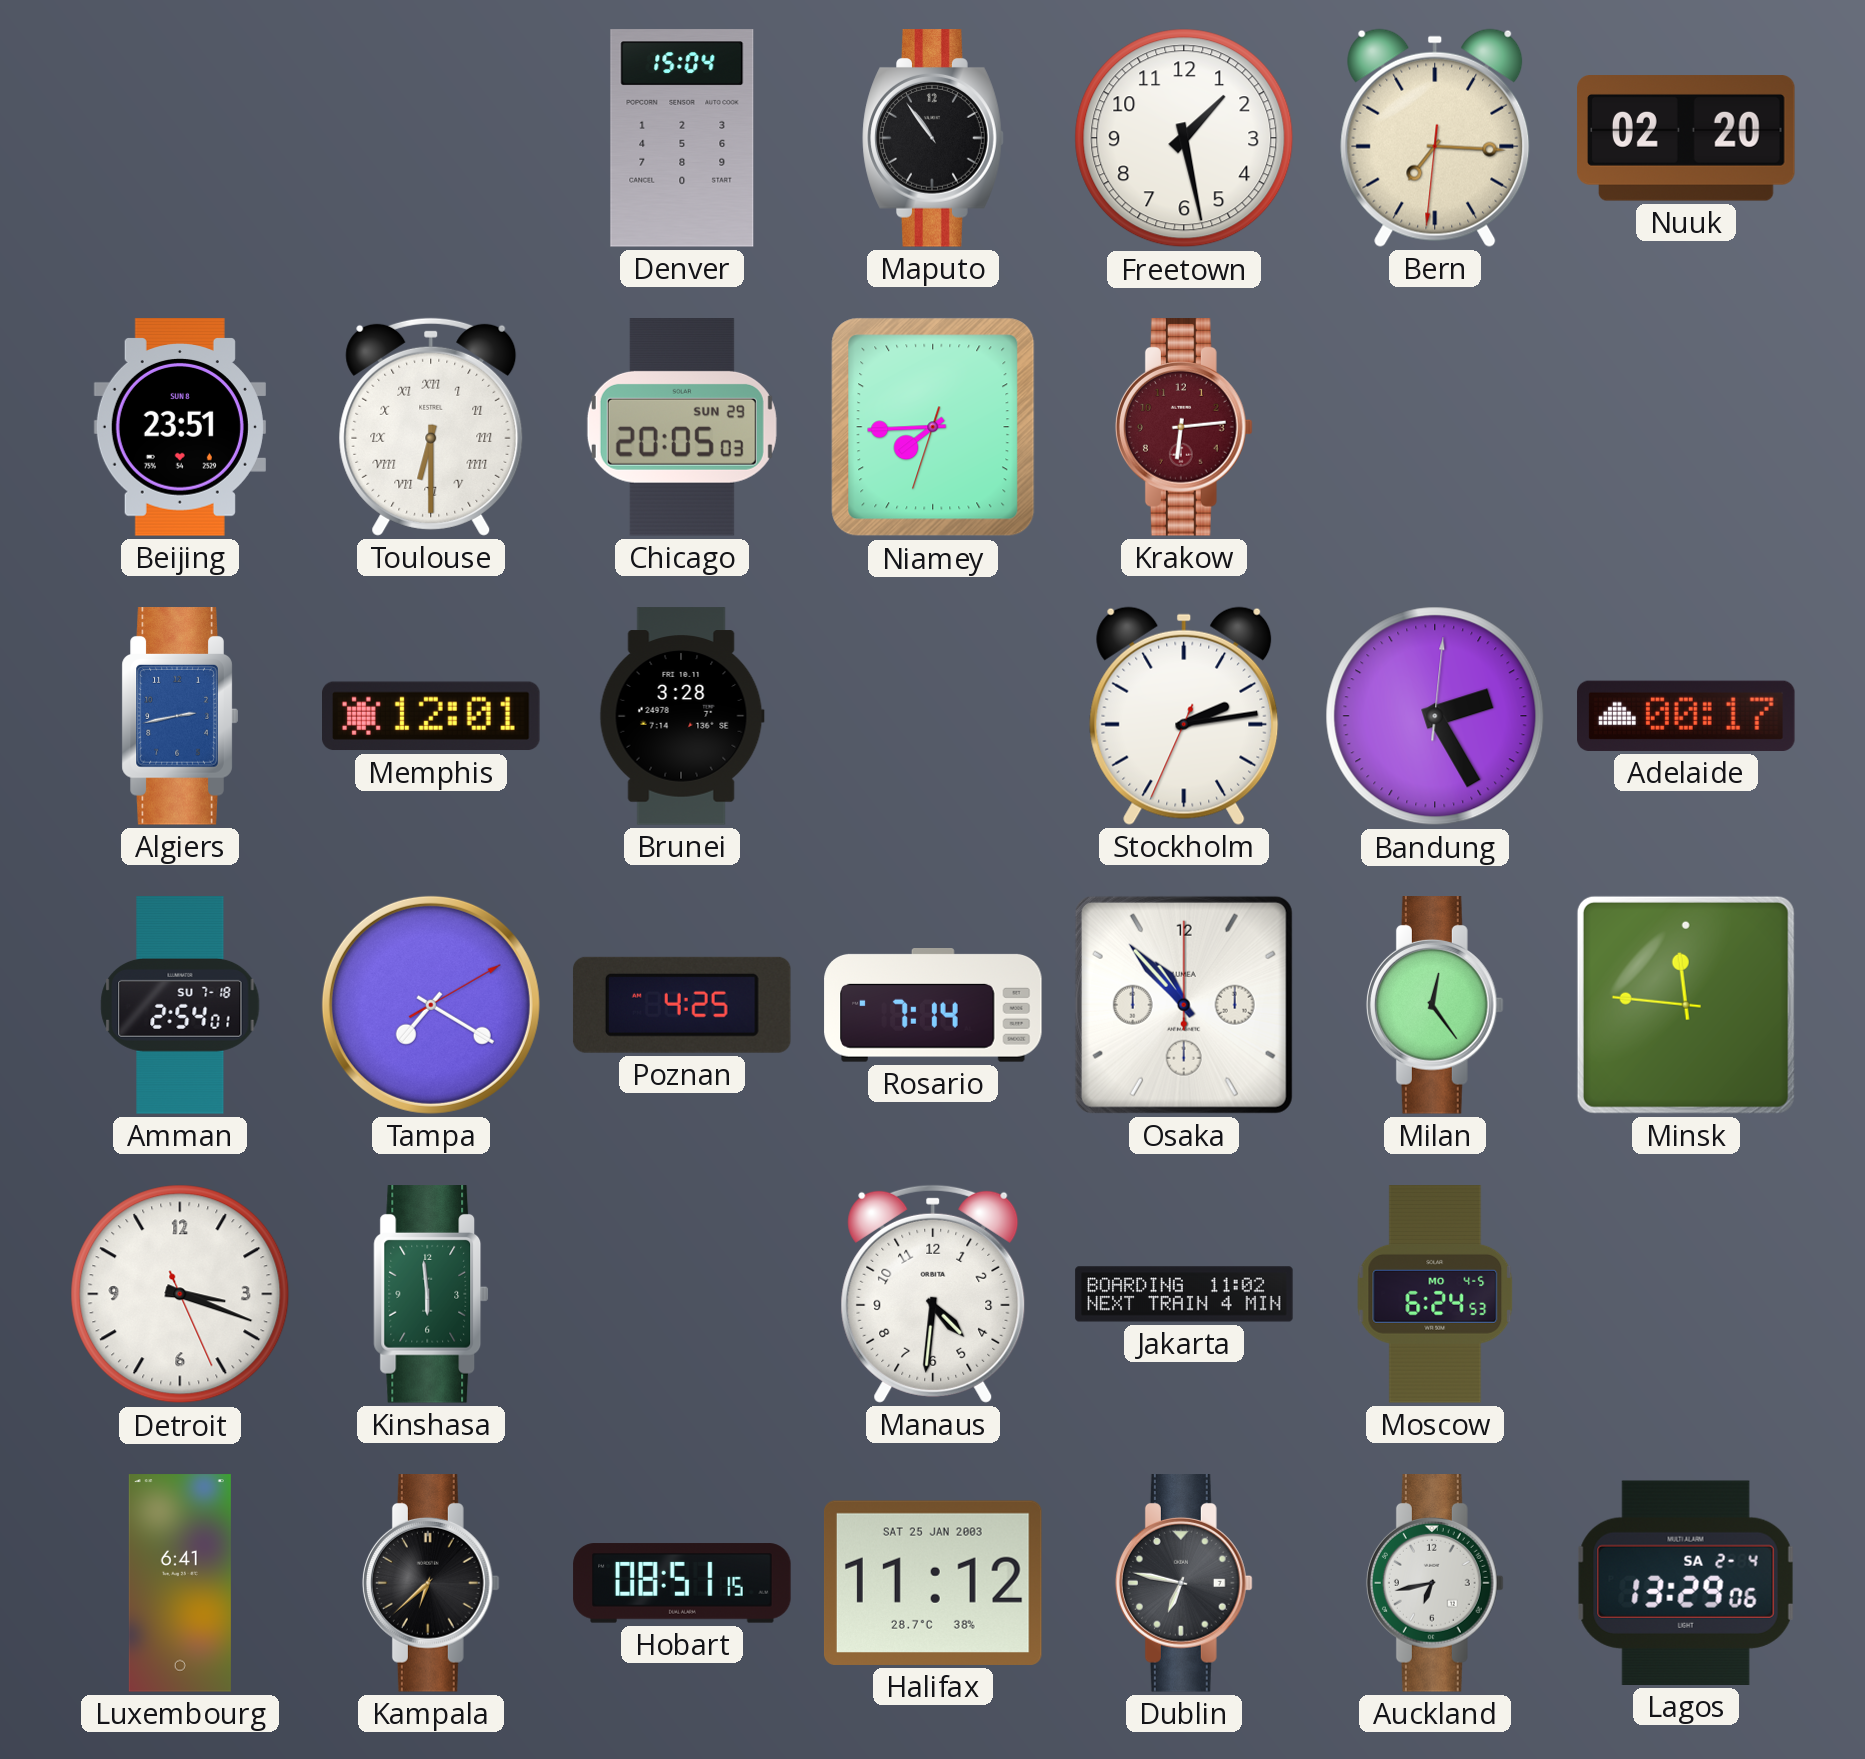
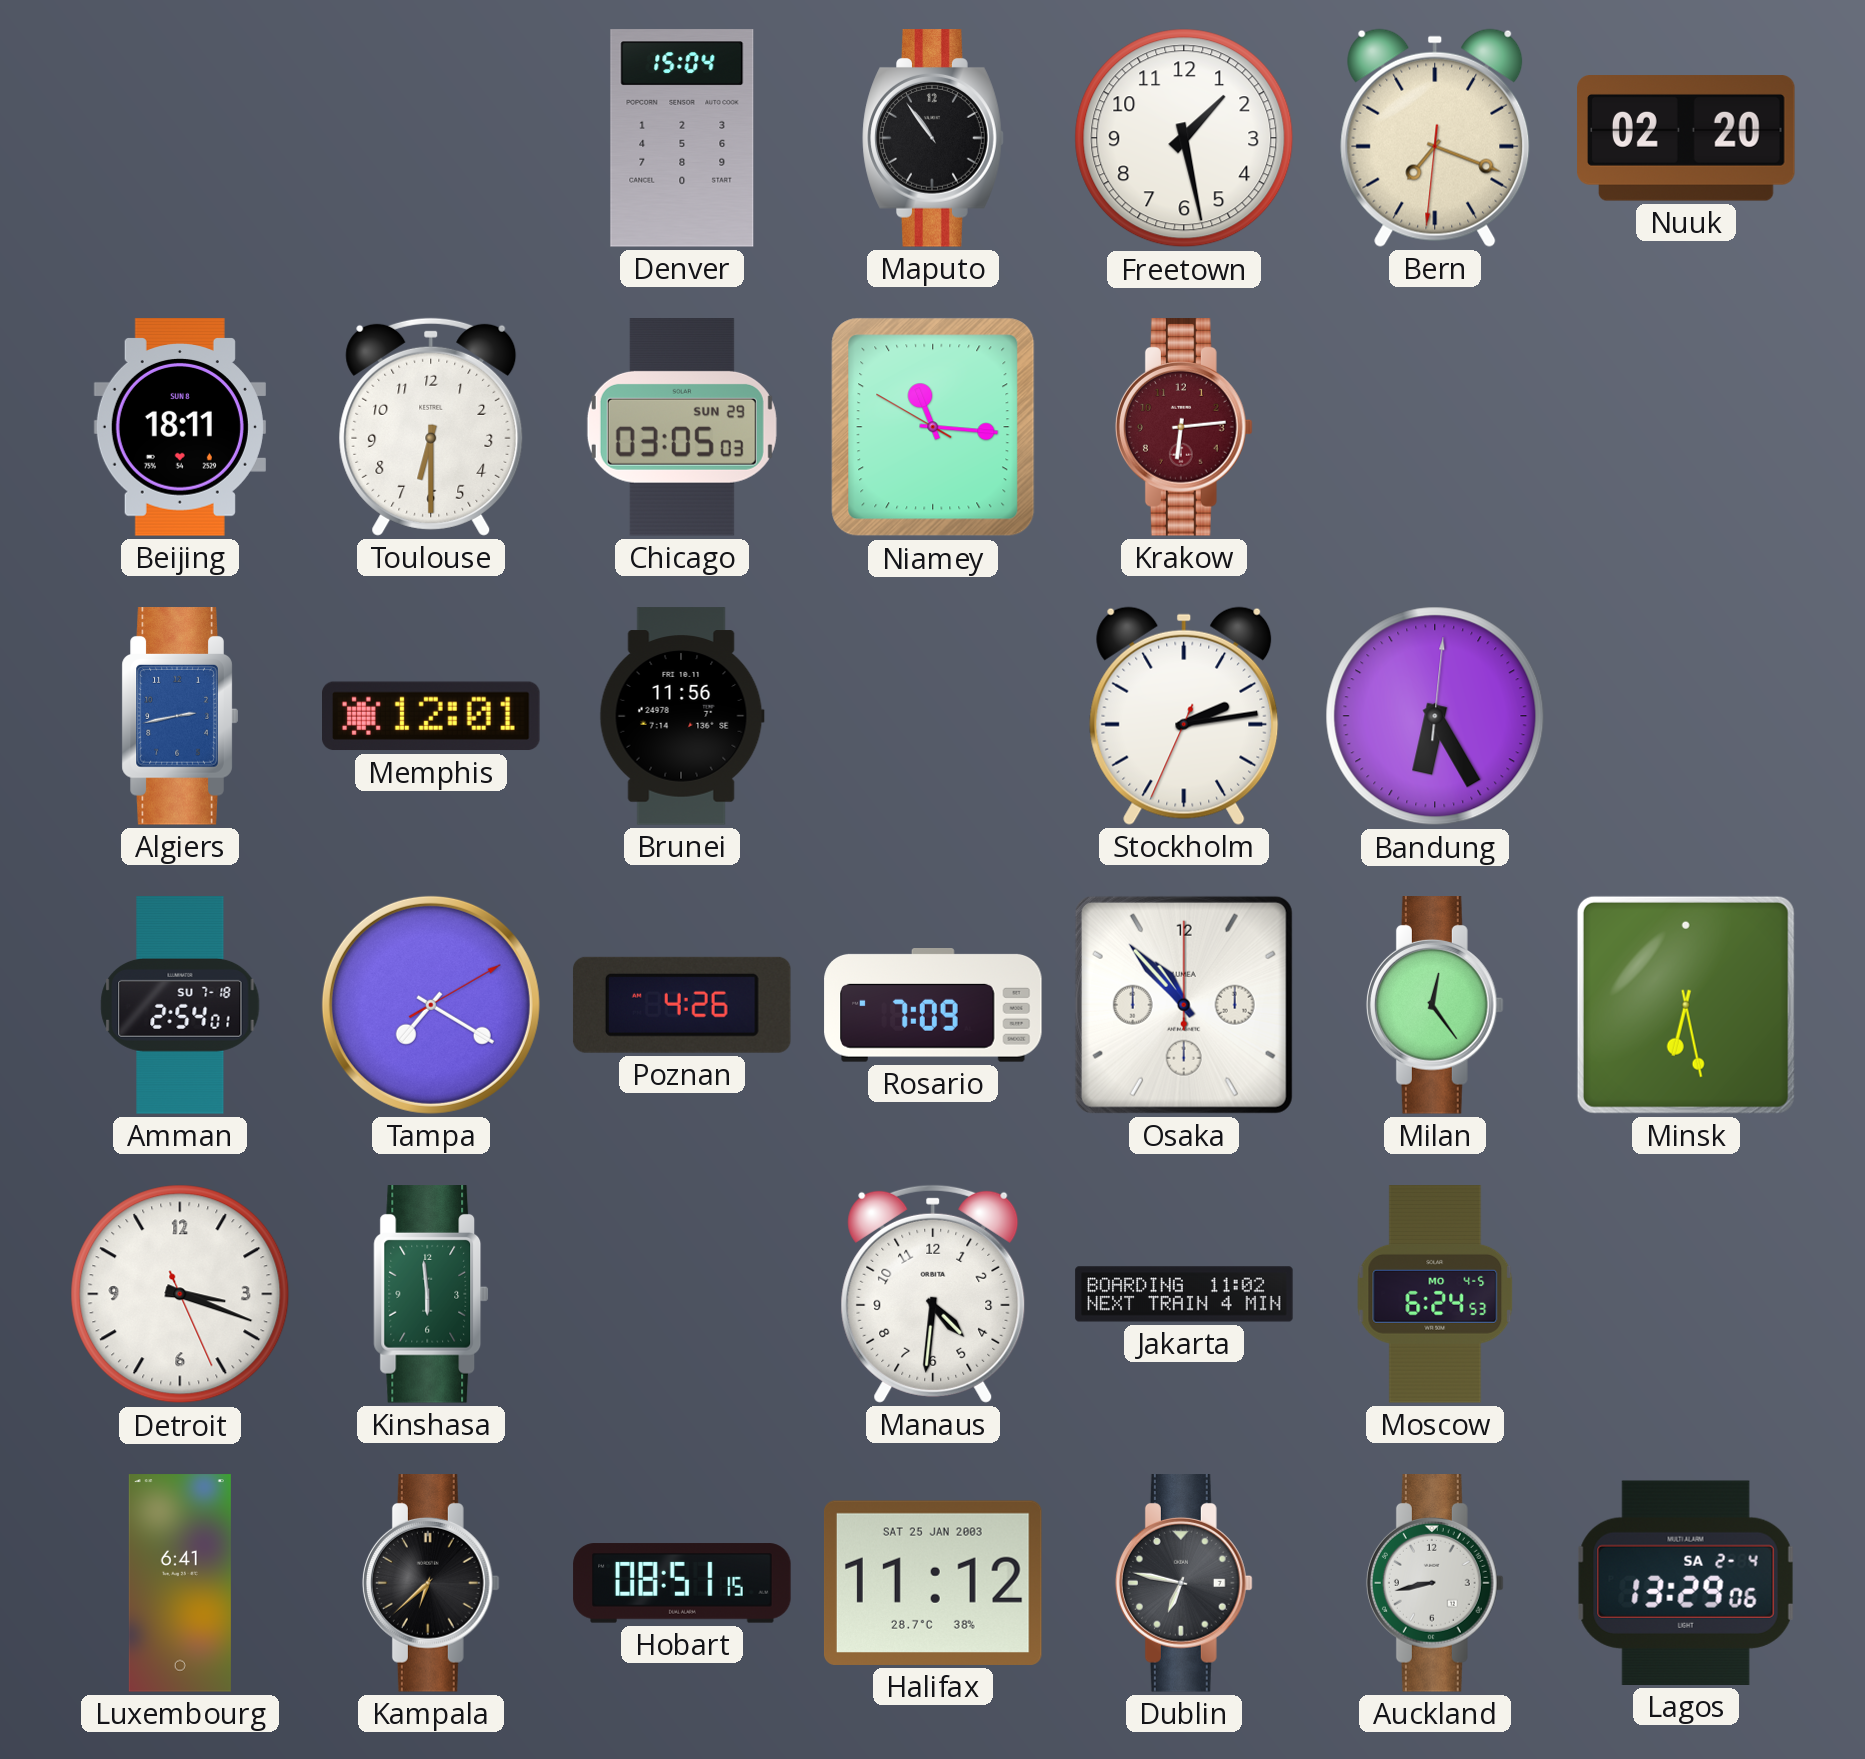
Bern: 7:15 -> 7:18
Beijing: 23:51 -> 18:11
Toulouse numerals: Roman -> Arabic
Chicago: 20:05 -> 03:05
Niamey: 7:44 -> 11:15
Brunei: 3:28 -> 11:56
Bandung: 2:25 -> 6:25
Adelaide: 00:17 -> none
Poznan: 4:25 -> 4:26
Rosario: 7:14 -> 7:09
Minsk: 11:46 -> 6:28
Auckland: 6:43 -> 8:43
